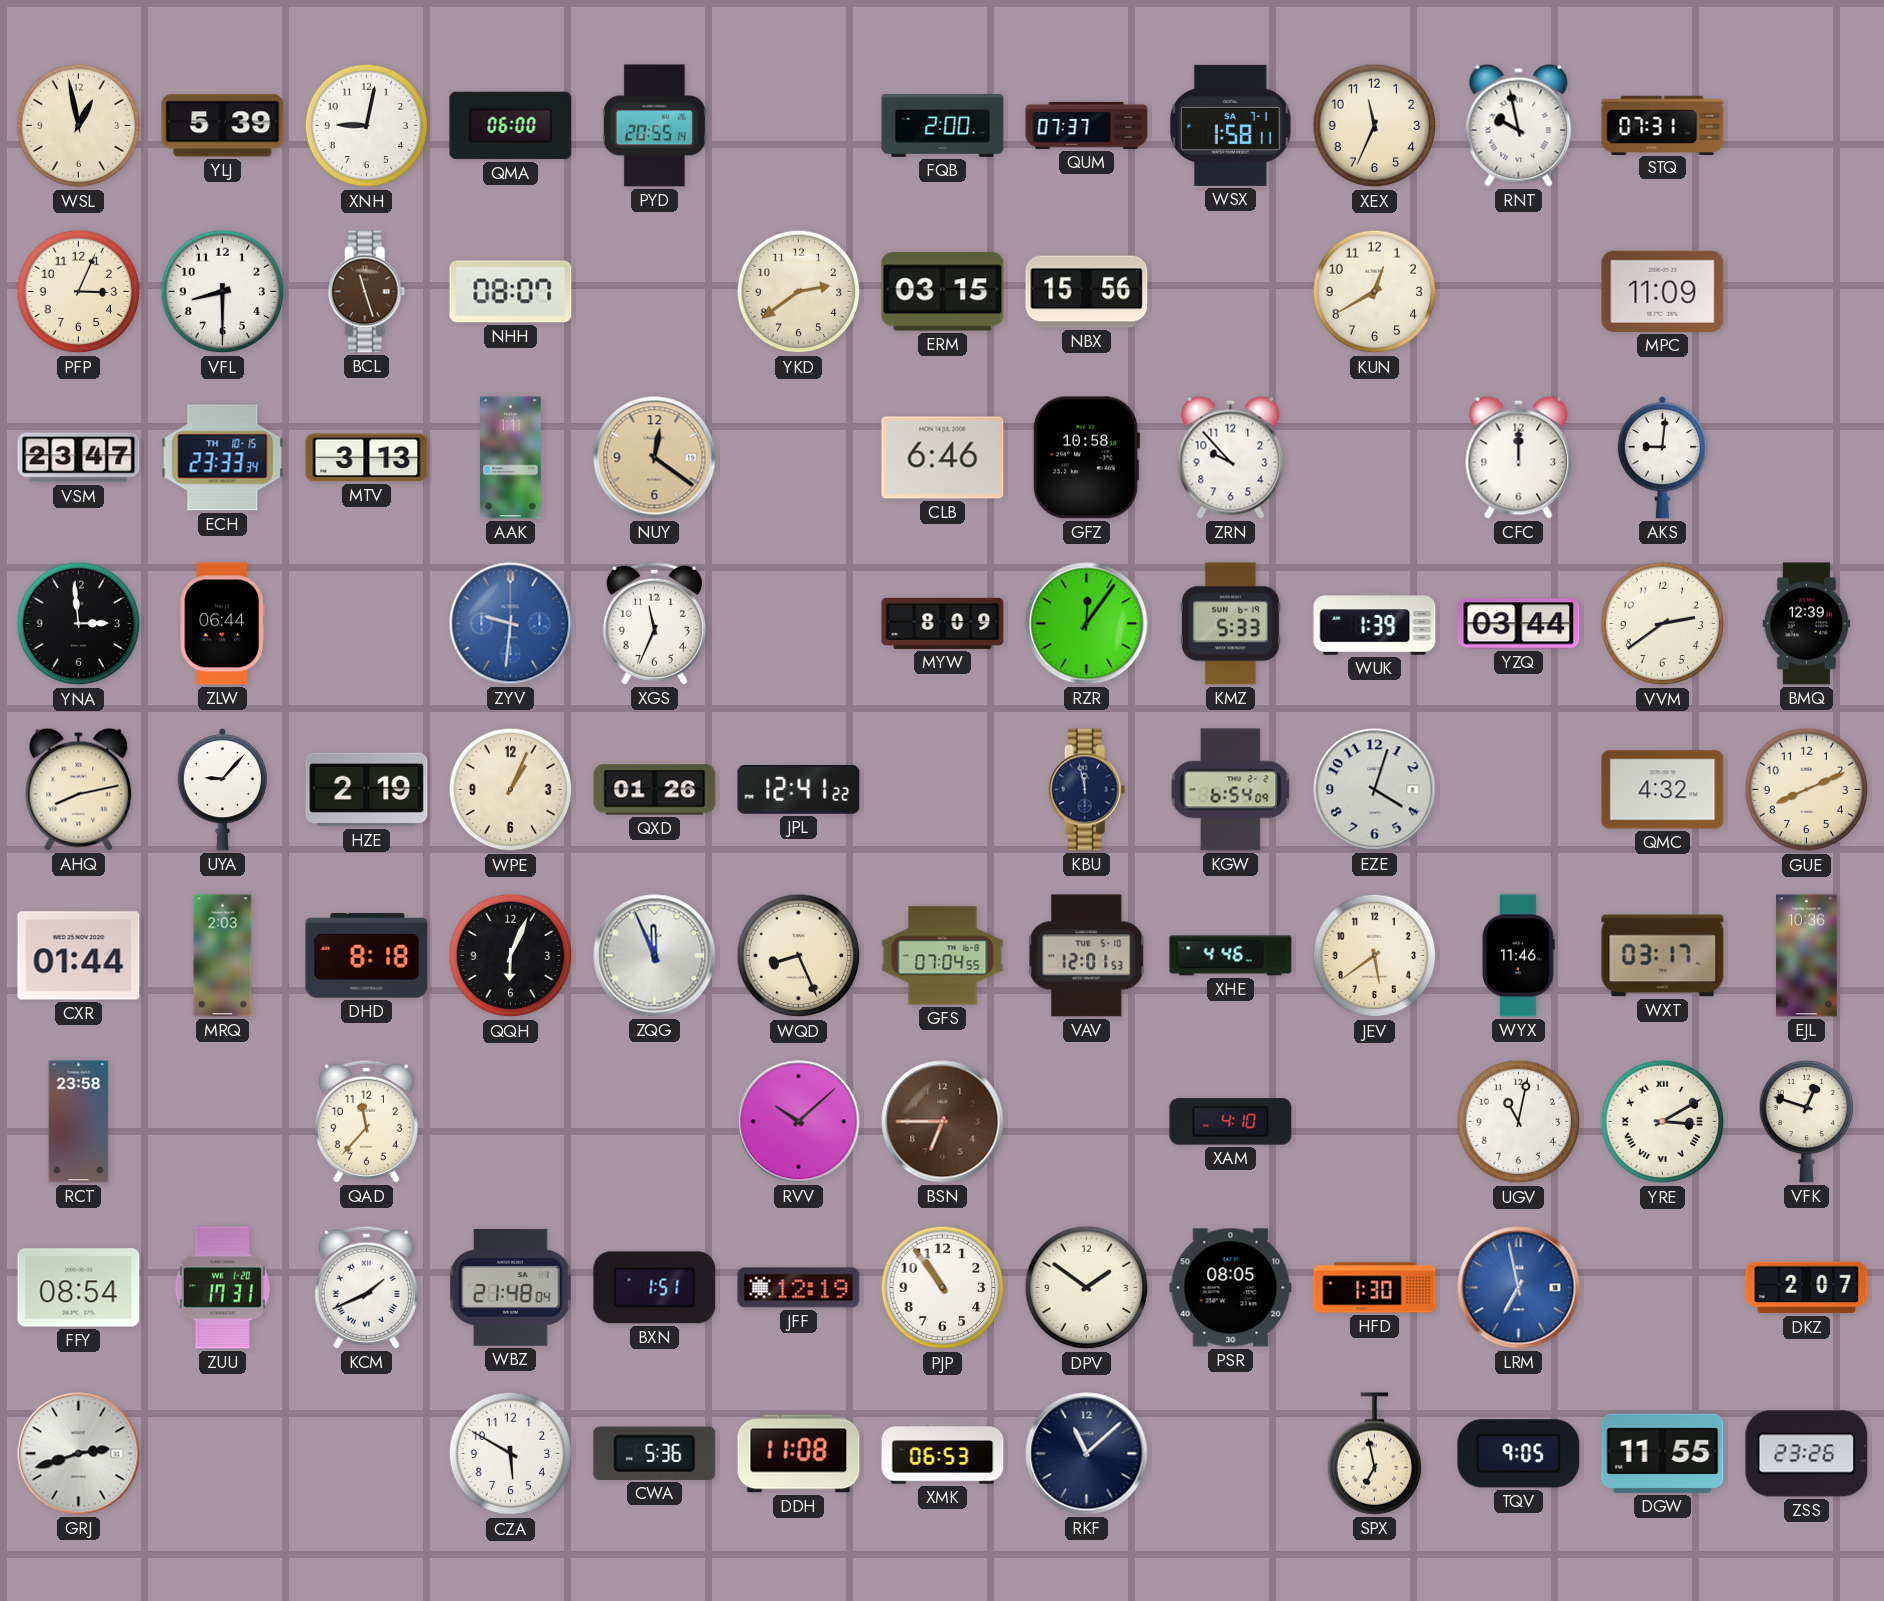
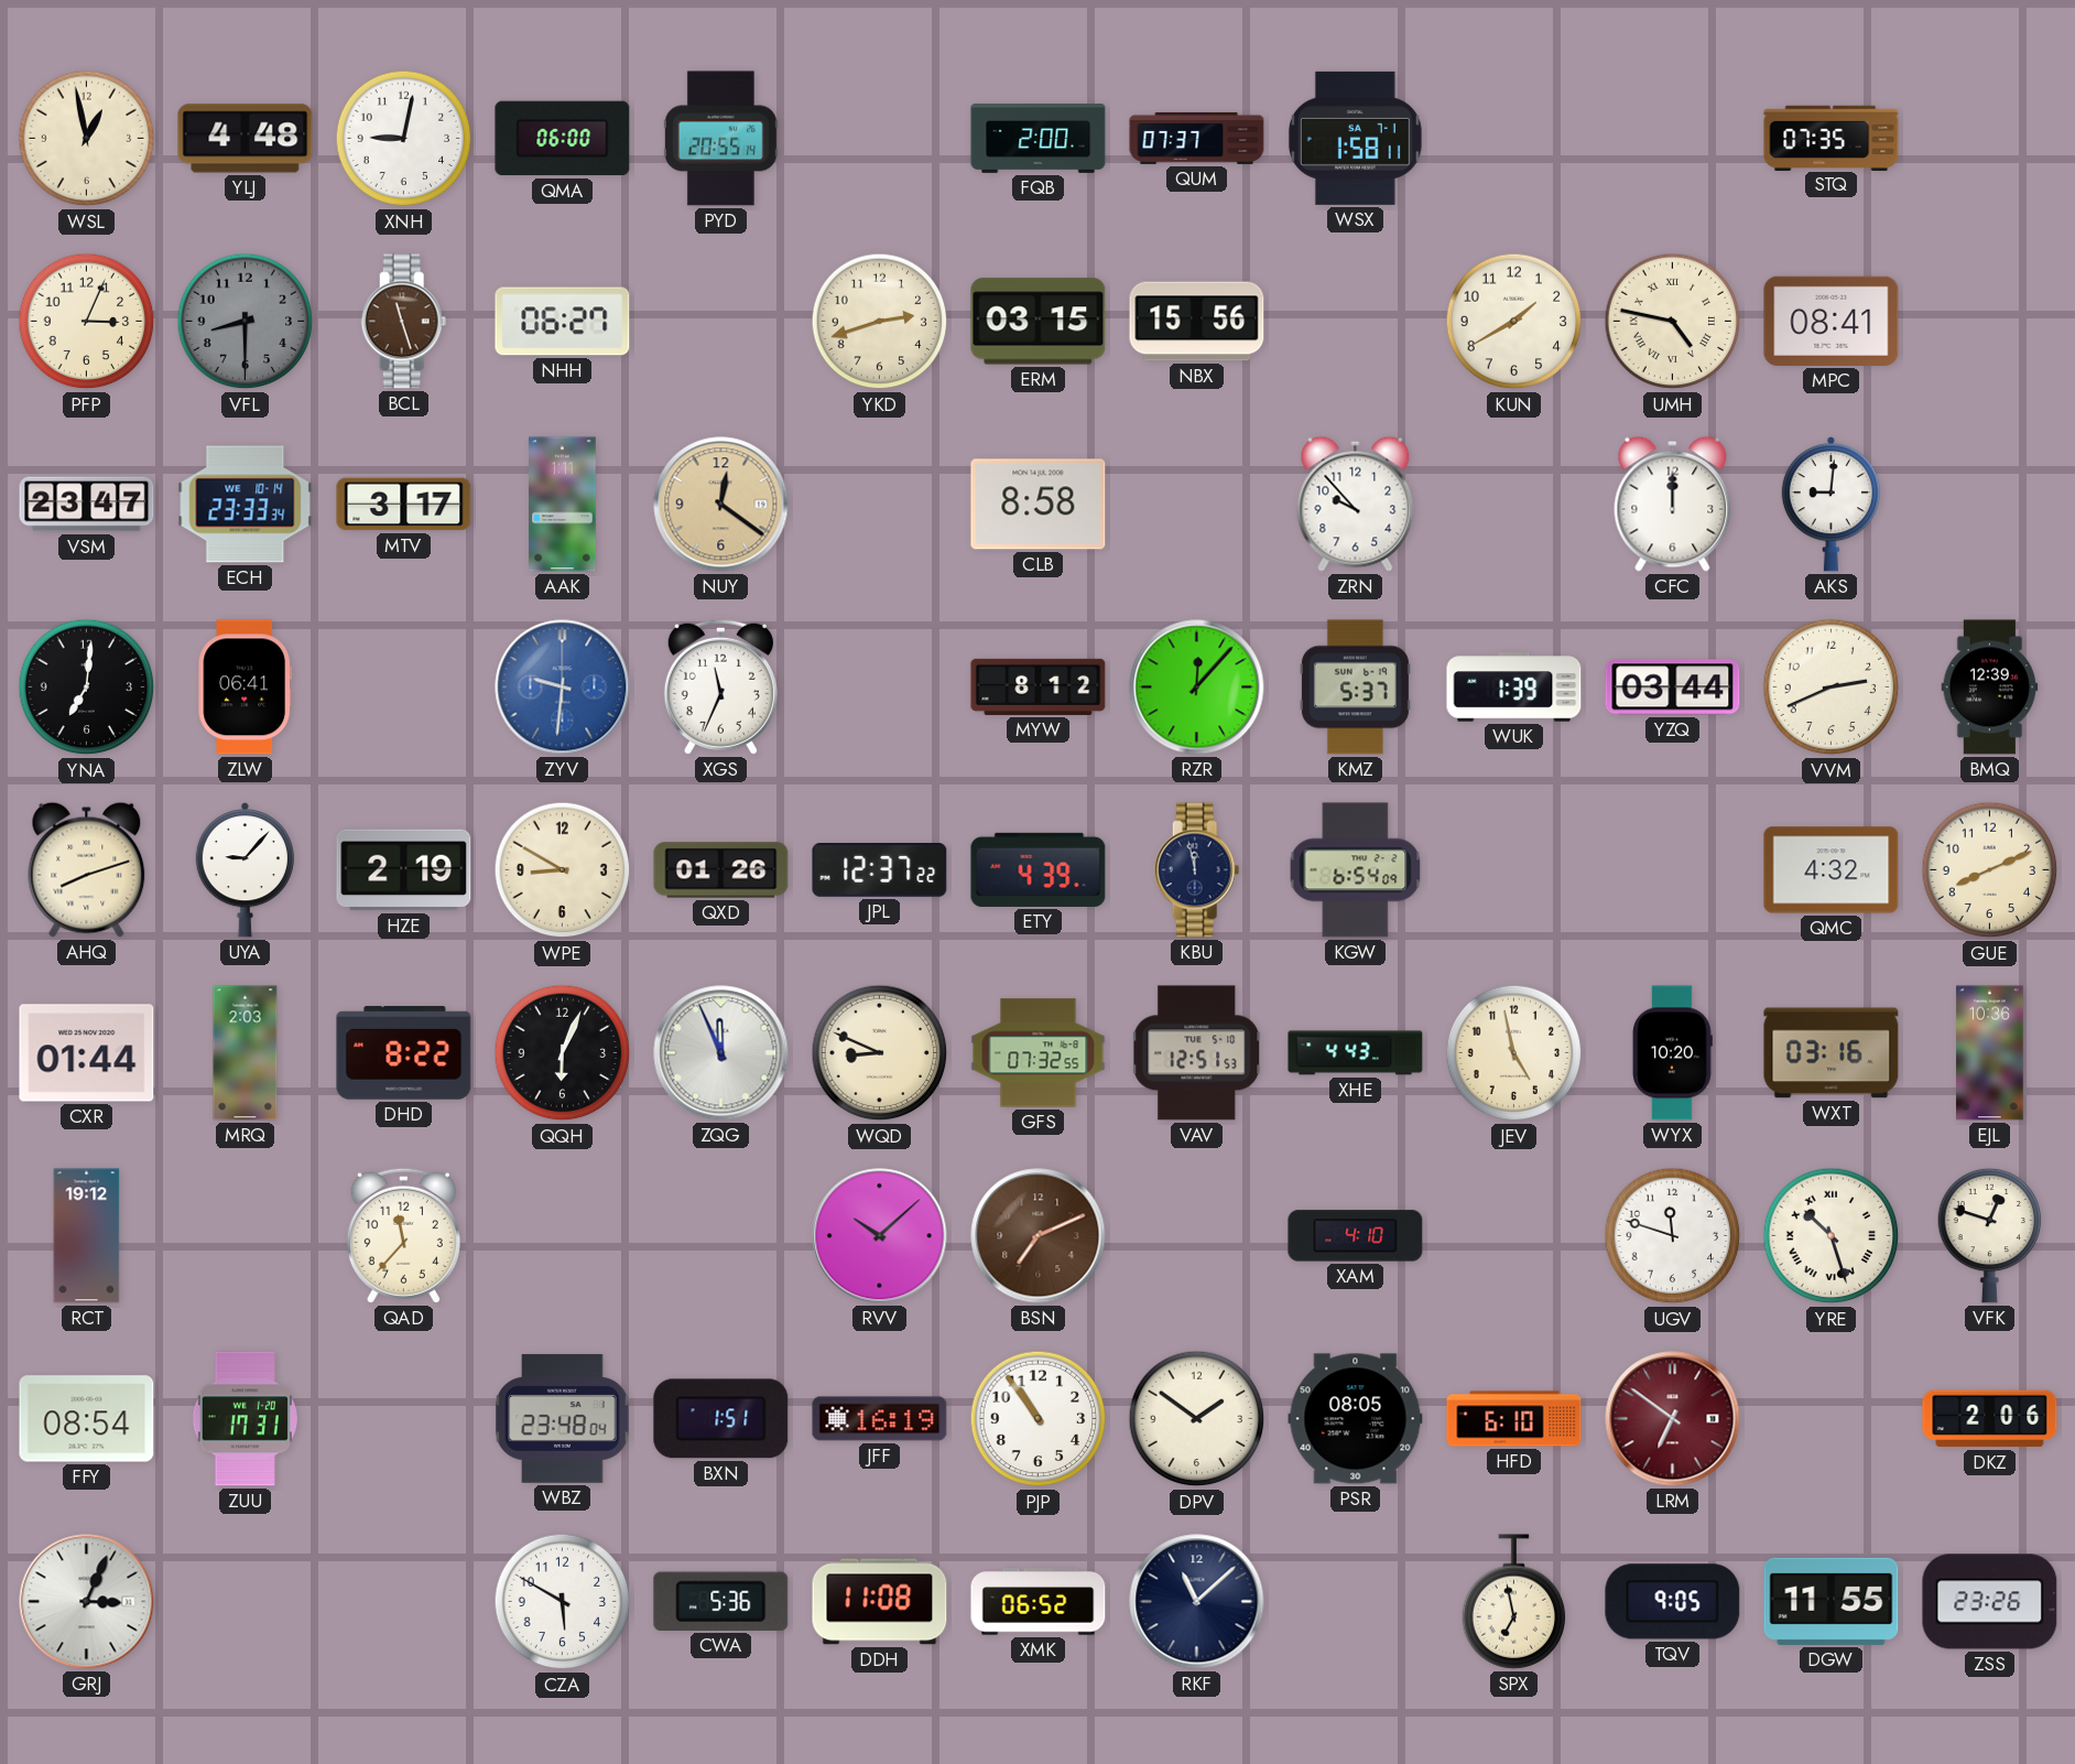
YLJ: 5:39 -> 4:48
XEX: 11:34 -> none
RNT: 9:58 -> none
STQ: 07:31 -> 07:35
VFL dial: white -> grey
NHH: 08:07 -> 06:27
YKD: 2:39 -> 2:42
KUN: 12:40 -> 1:40
UMH: none -> 4:47
MPC: 11:09 -> 08:41
ECH date: TH 10-15 -> WE 10-14
MTV: 3:13 -> 3:17
CLB: 6:46 -> 8:58
GFZ: 10:58 -> none
YNA: 2:59 -> 7:01
ZLW: 06:44 -> 06:41
MYW: 8:09 -> 8:12
RZR: 12:06 -> 12:07
KMZ: 5:33 -> 5:37
VVM: 2:39 -> 2:41
AHQ: 8:13 -> 8:12
WPE: 1:04 -> 8:50
JPL: 12:41 -> 12:37
ETY: none -> 4:39
EZE: 4:03 -> none
DHD: 8:18 -> 8:22
WQD: 8:26 -> 8:49
GFS: 07:04 -> 07:32
VAV: 12:01 -> 12:51
XHE: 4:46 -> 4:43
JEV: 5:39 -> 4:58
WYX: 11:46 -> 10:20
WXT: 03:17 -> 03:16
RCT: 23:58 -> 19:12
BSN: 6:45 -> 7:11
UGV: 11:02 -> 11:48
YRE: 3:10 -> 10:27
KCM: 1:41 -> none
WBZ: 21:48 -> 23:48
JFF: 12:19 -> 16:19
HFD: 1:30 -> 6:10
LRM: 6:58 -> 6:51
LRM dial: blue -> burgundy
DKZ: 2:07 -> 2:06
GRJ: 2:42 -> 3:04
XMK: 06:53 -> 06:52
